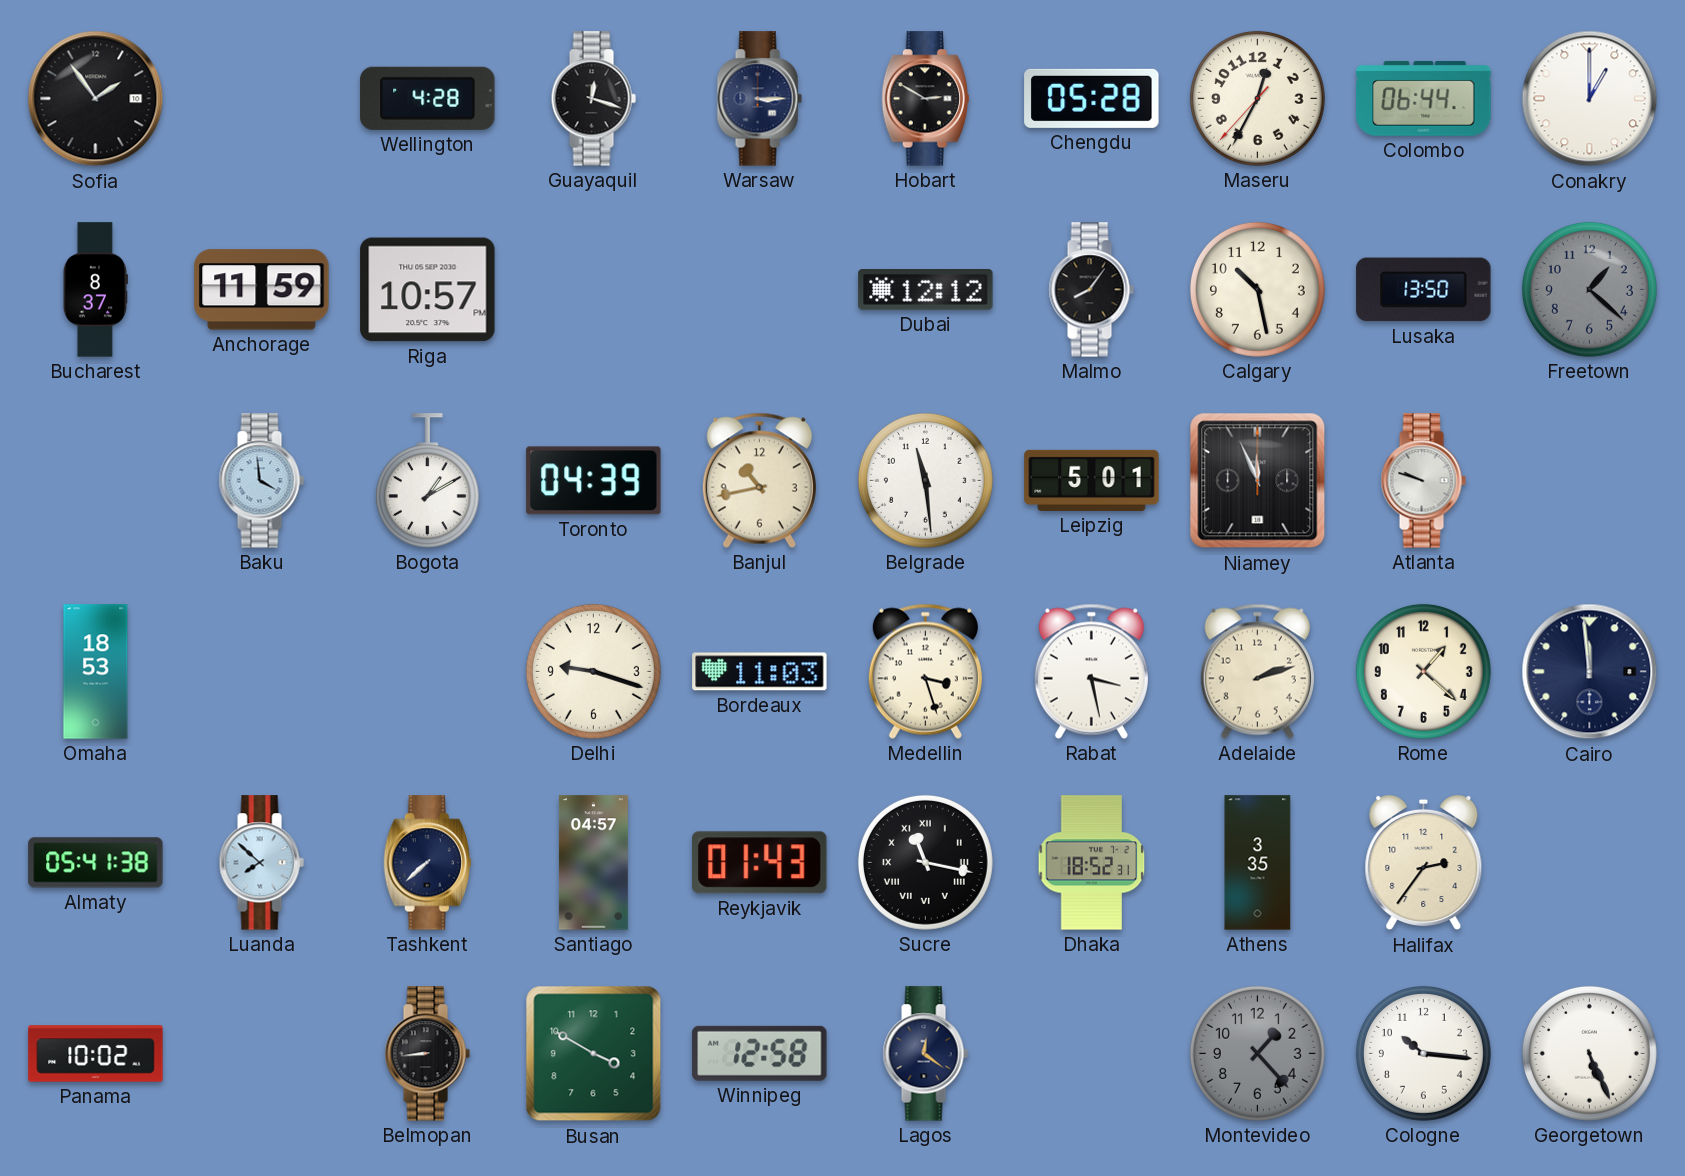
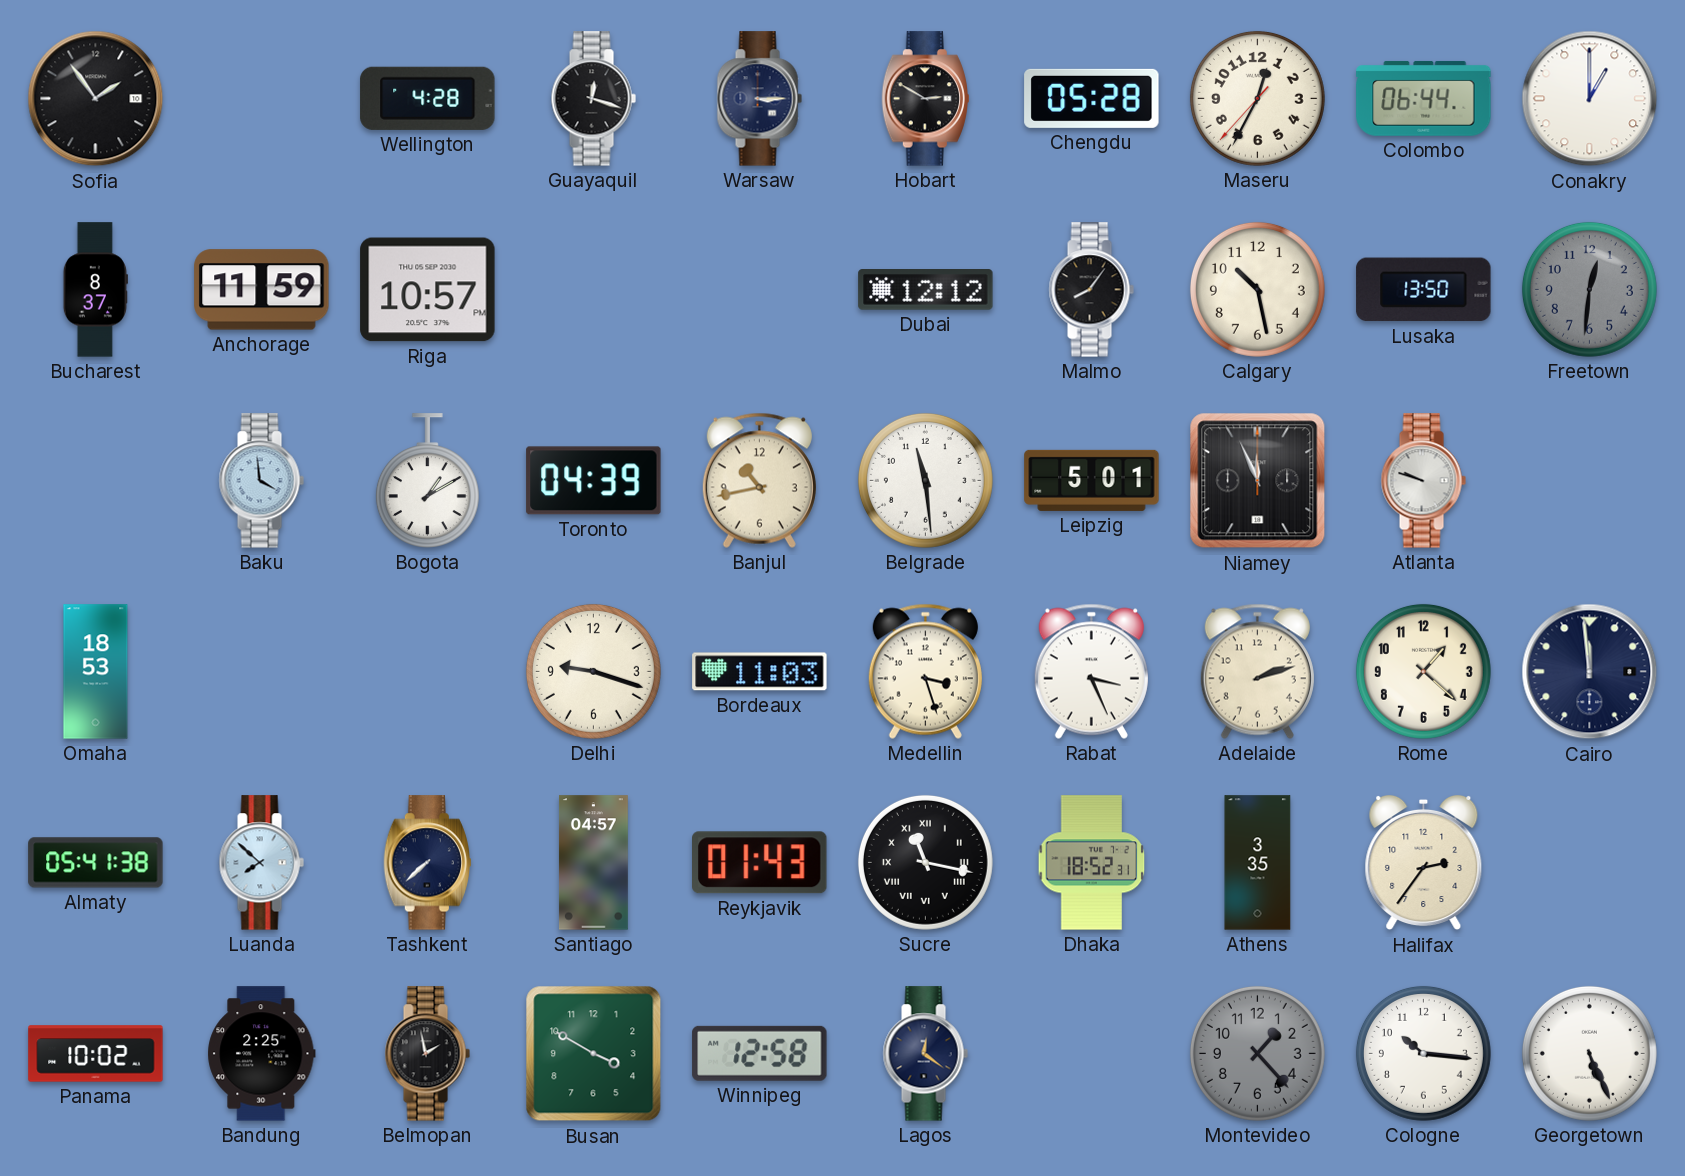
Freetown: 1:22 -> 12:31
Rabat: 3:28 -> 3:26
Bandung: none -> 2:25
Belmopan: 8:44 -> 1:58
